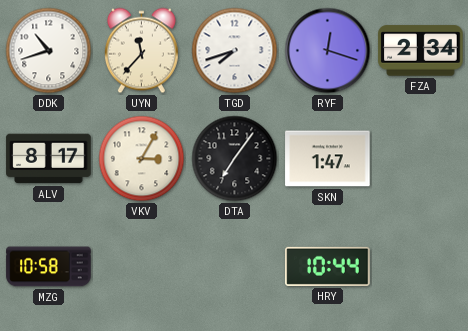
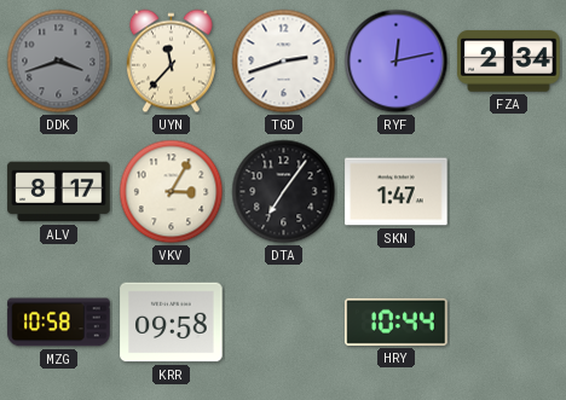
DDK: 10:42 -> 3:42
DDK dial: white -> grey
TGD: 7:42 -> 2:42
RYF: 12:18 -> 12:13
KRR: none -> 09:58
